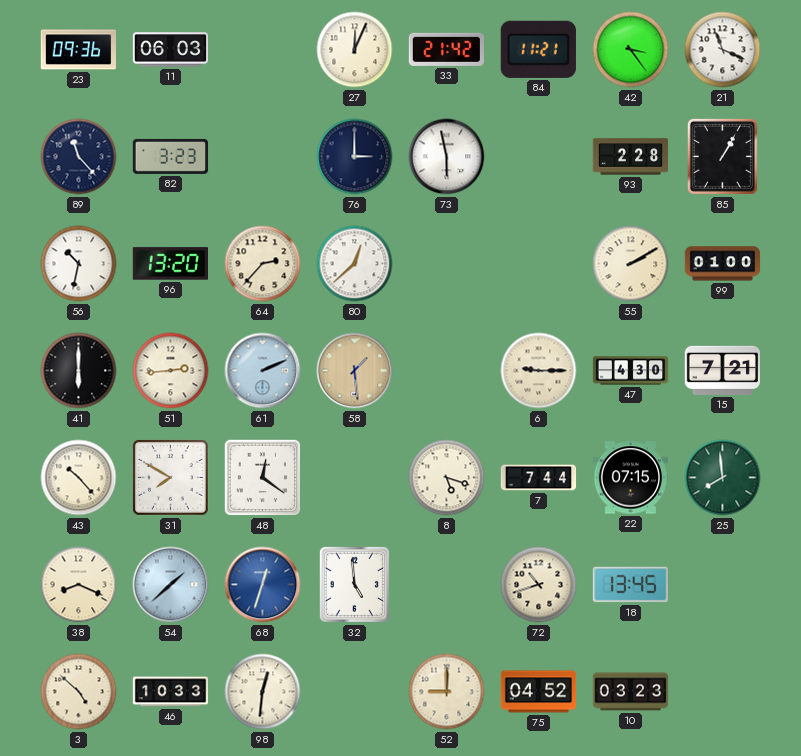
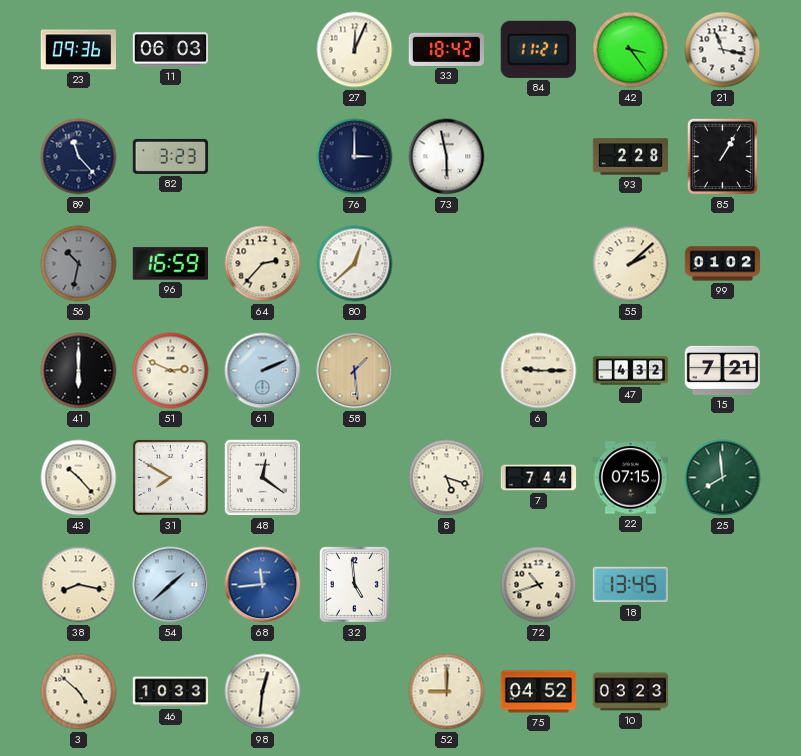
33: 21:42 -> 18:42
21: 11:19 -> 11:17
56 dial: white -> grey
96: 13:20 -> 16:59
55: 2:10 -> 2:08
99: 01:00 -> 01:02
51: 2:44 -> 2:49
47: 4:30 -> 4:32
38: 8:19 -> 8:17
68: 12:33 -> 11:44
